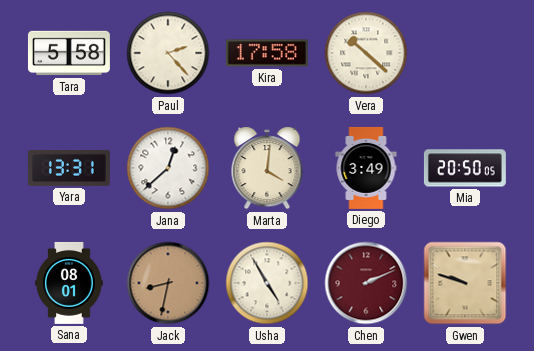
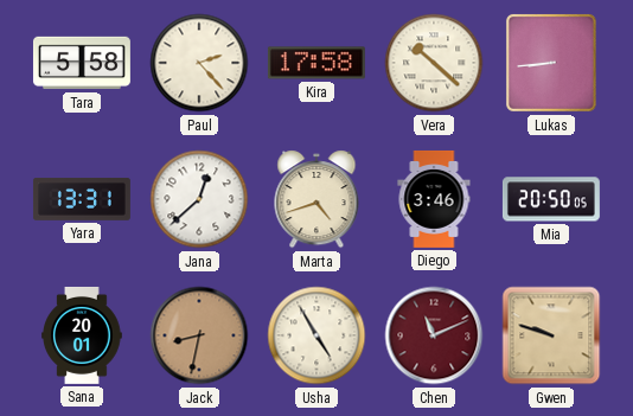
Lukas: none -> 8:44
Marta: 4:01 -> 4:42
Diego: 3:49 -> 3:46
Sana: 08:01 -> 20:01
Chen: 2:11 -> 11:11
